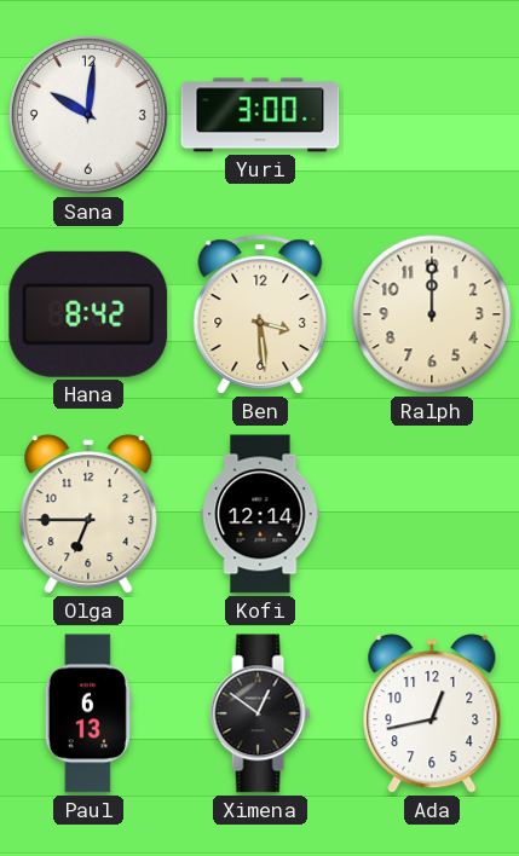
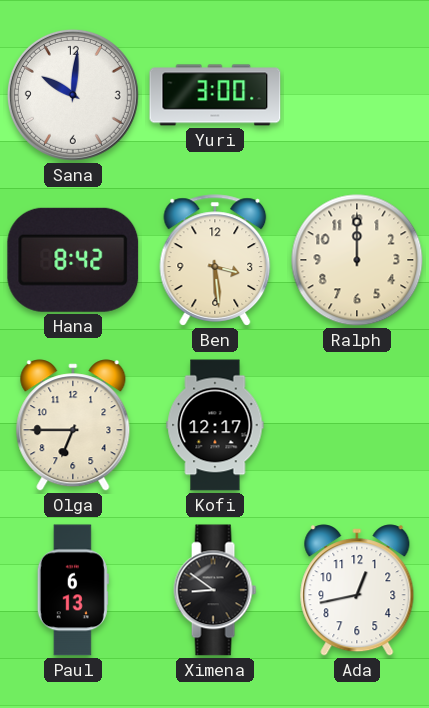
Kofi: 12:14 -> 12:17
Ximena: 12:51 -> 8:51
